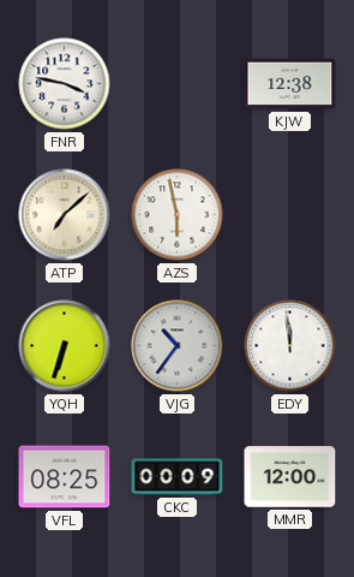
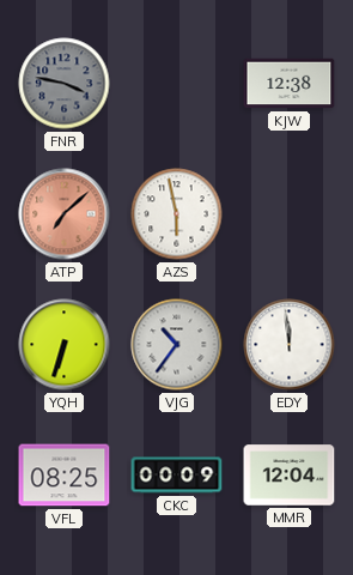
FNR dial: white -> grey
ATP dial: cream -> salmon
MMR: 12:00 -> 12:04
